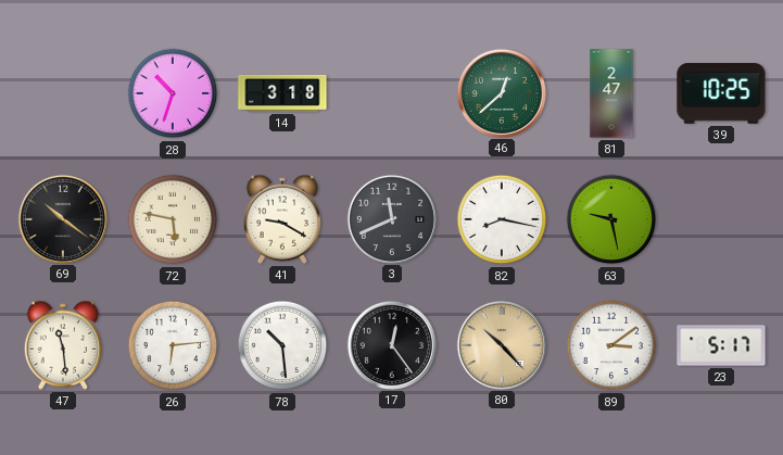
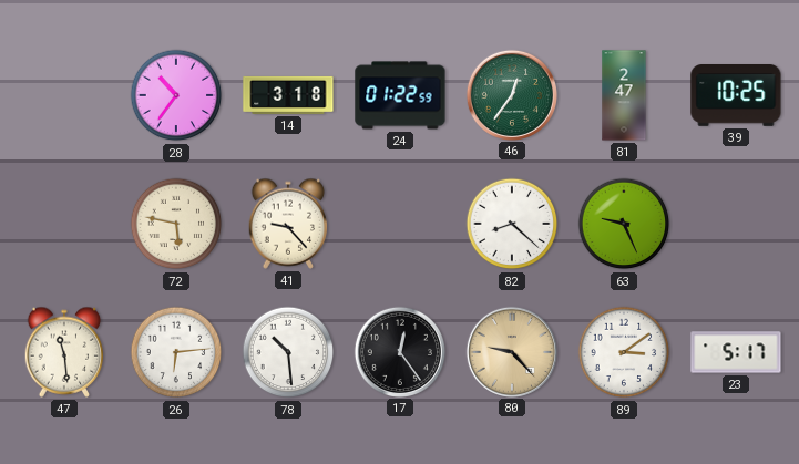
28: 10:33 -> 10:36
24: none -> 01:22
46: 12:38 -> 12:36
69: 10:21 -> none
41: 9:20 -> 9:23
3: 11:41 -> none
82: 8:17 -> 8:22
63: 9:28 -> 9:26
80: 10:23 -> 9:23
